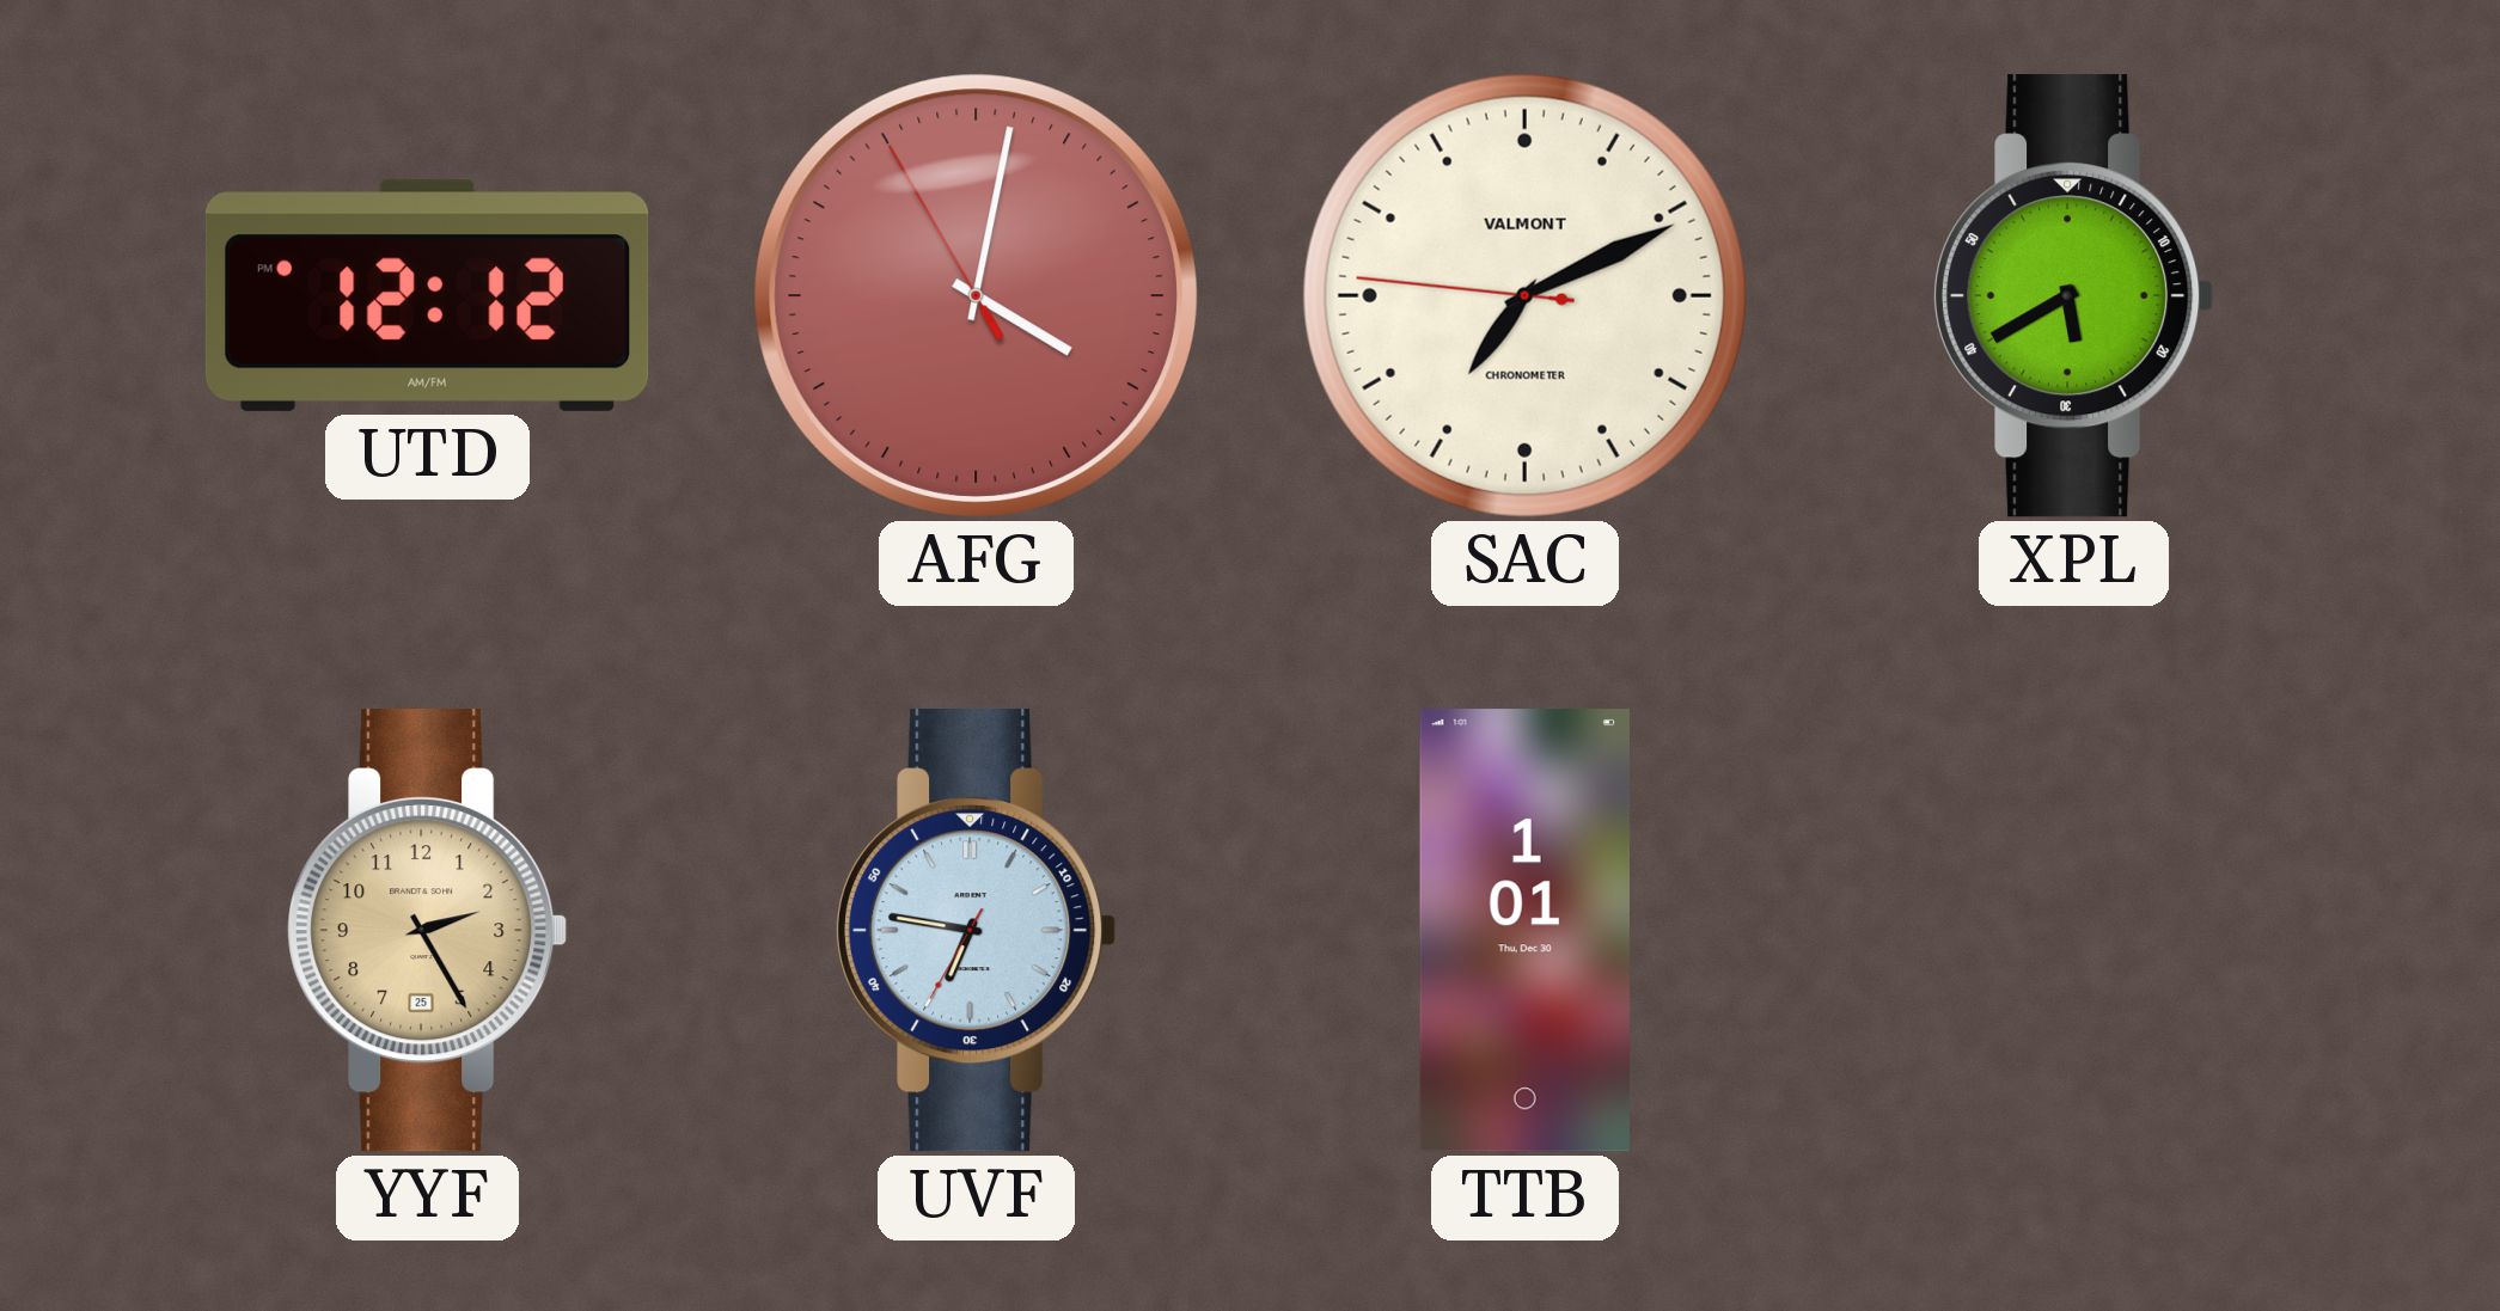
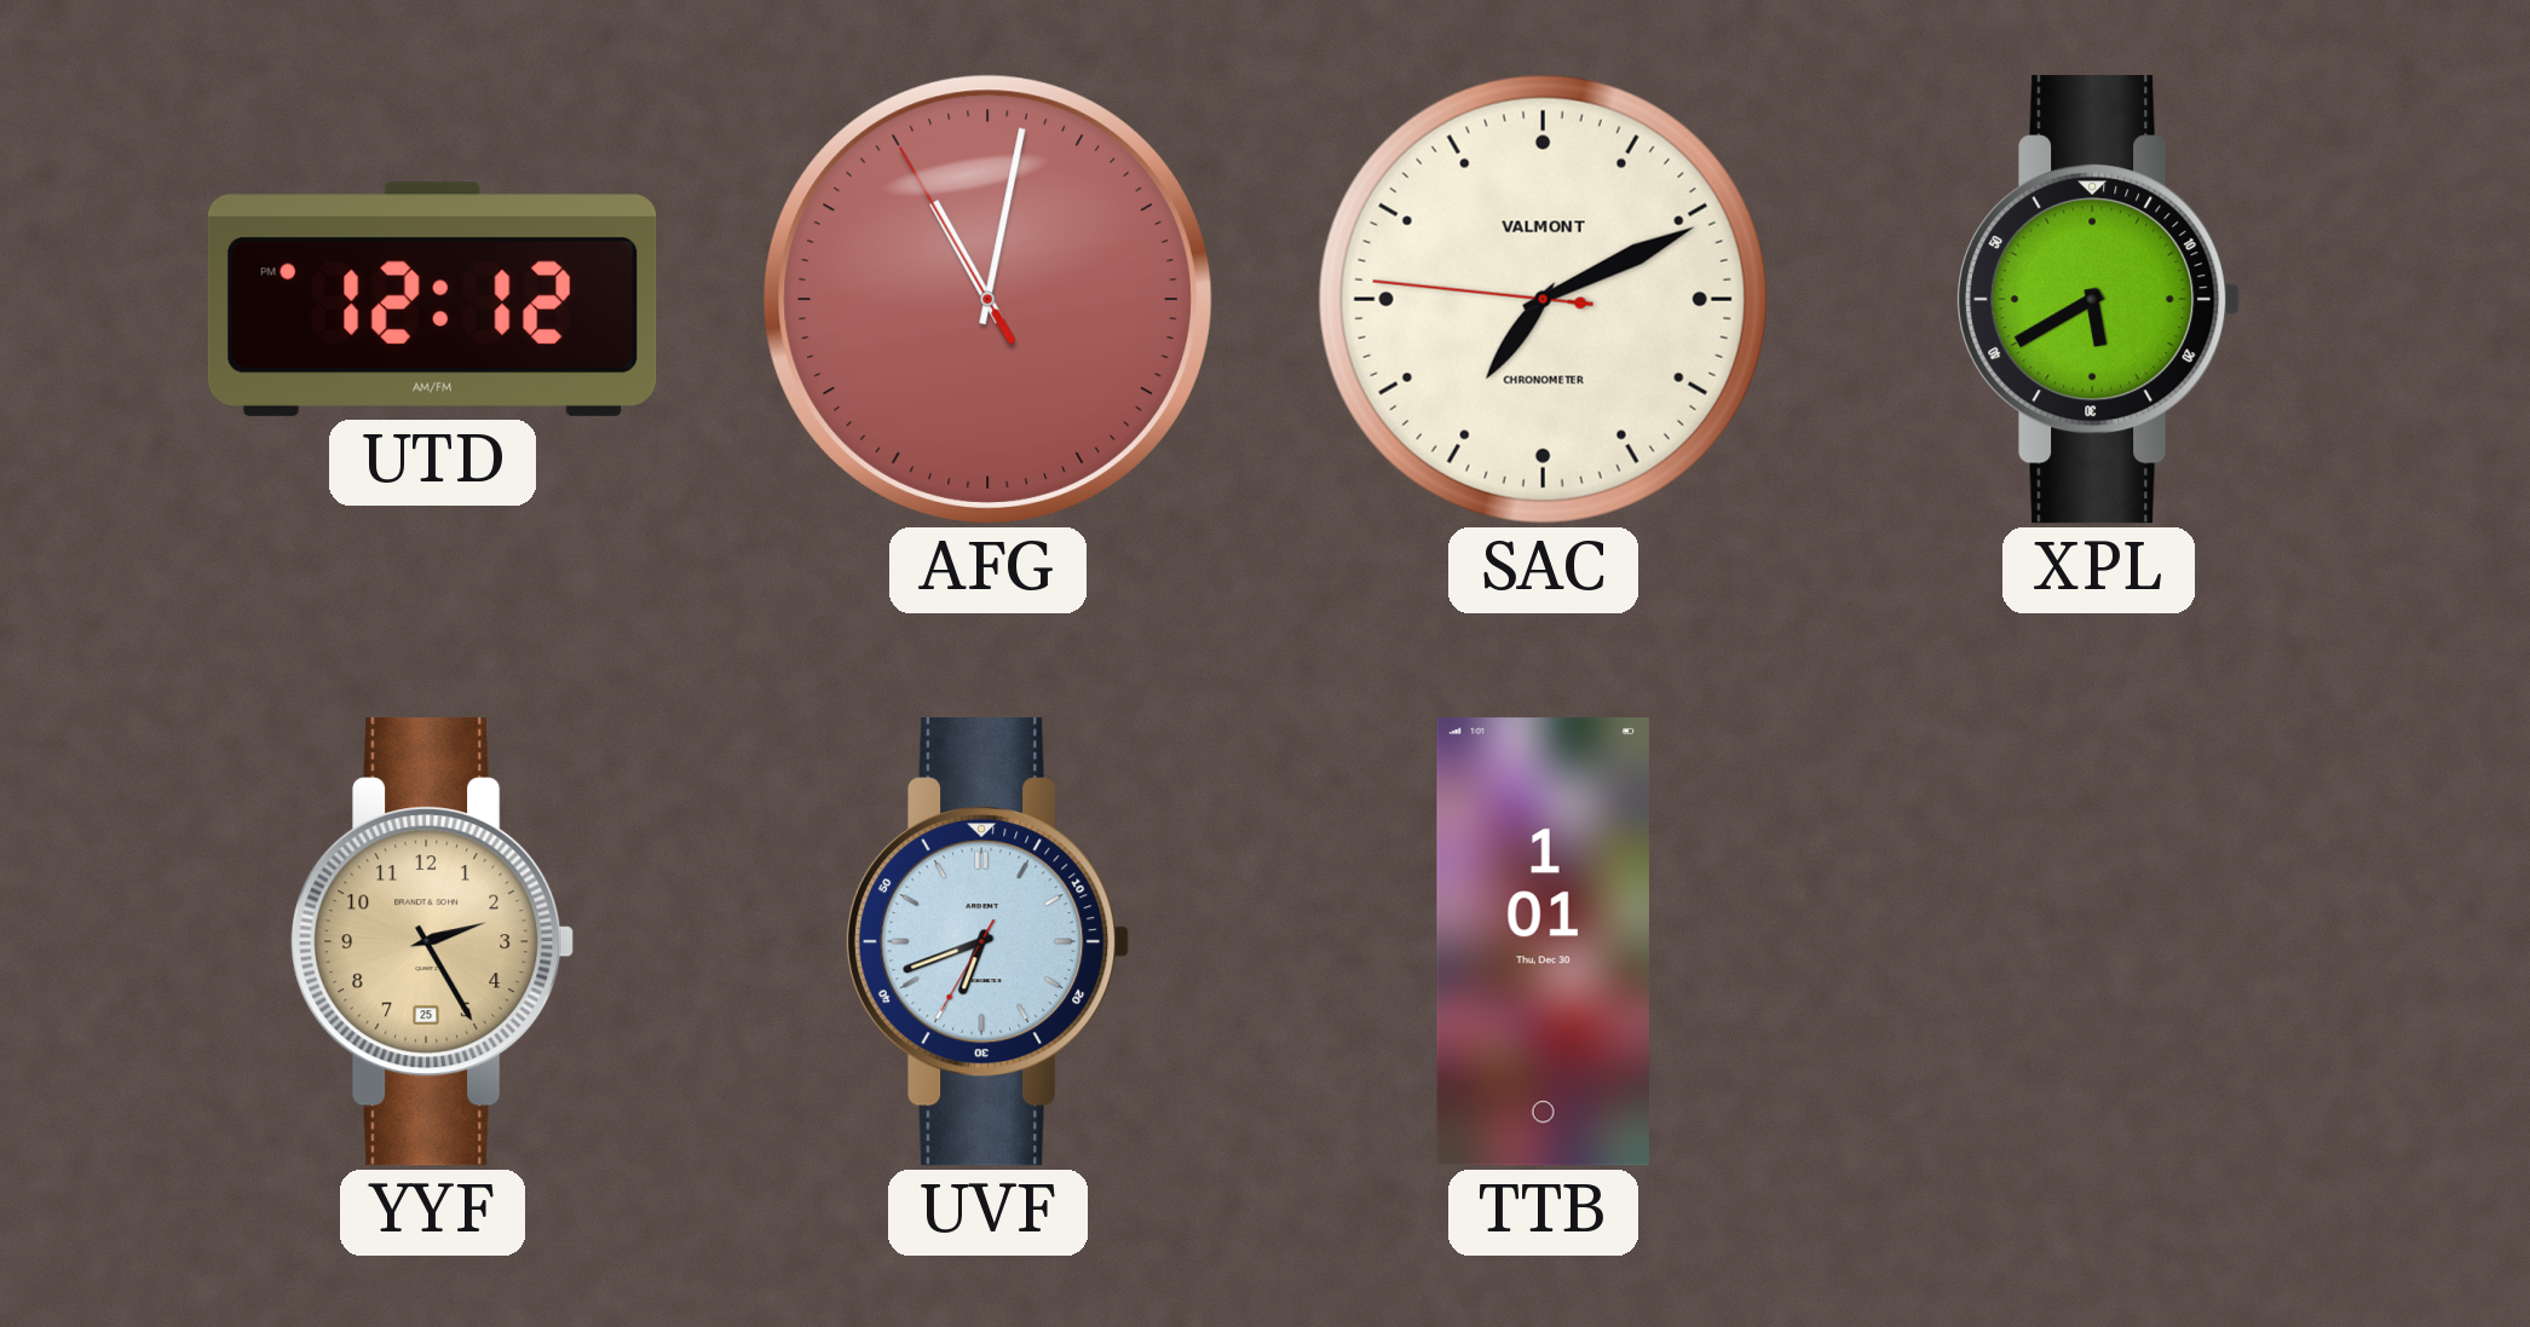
AFG: 4:01 -> 11:01
UVF: 6:46 -> 6:41
